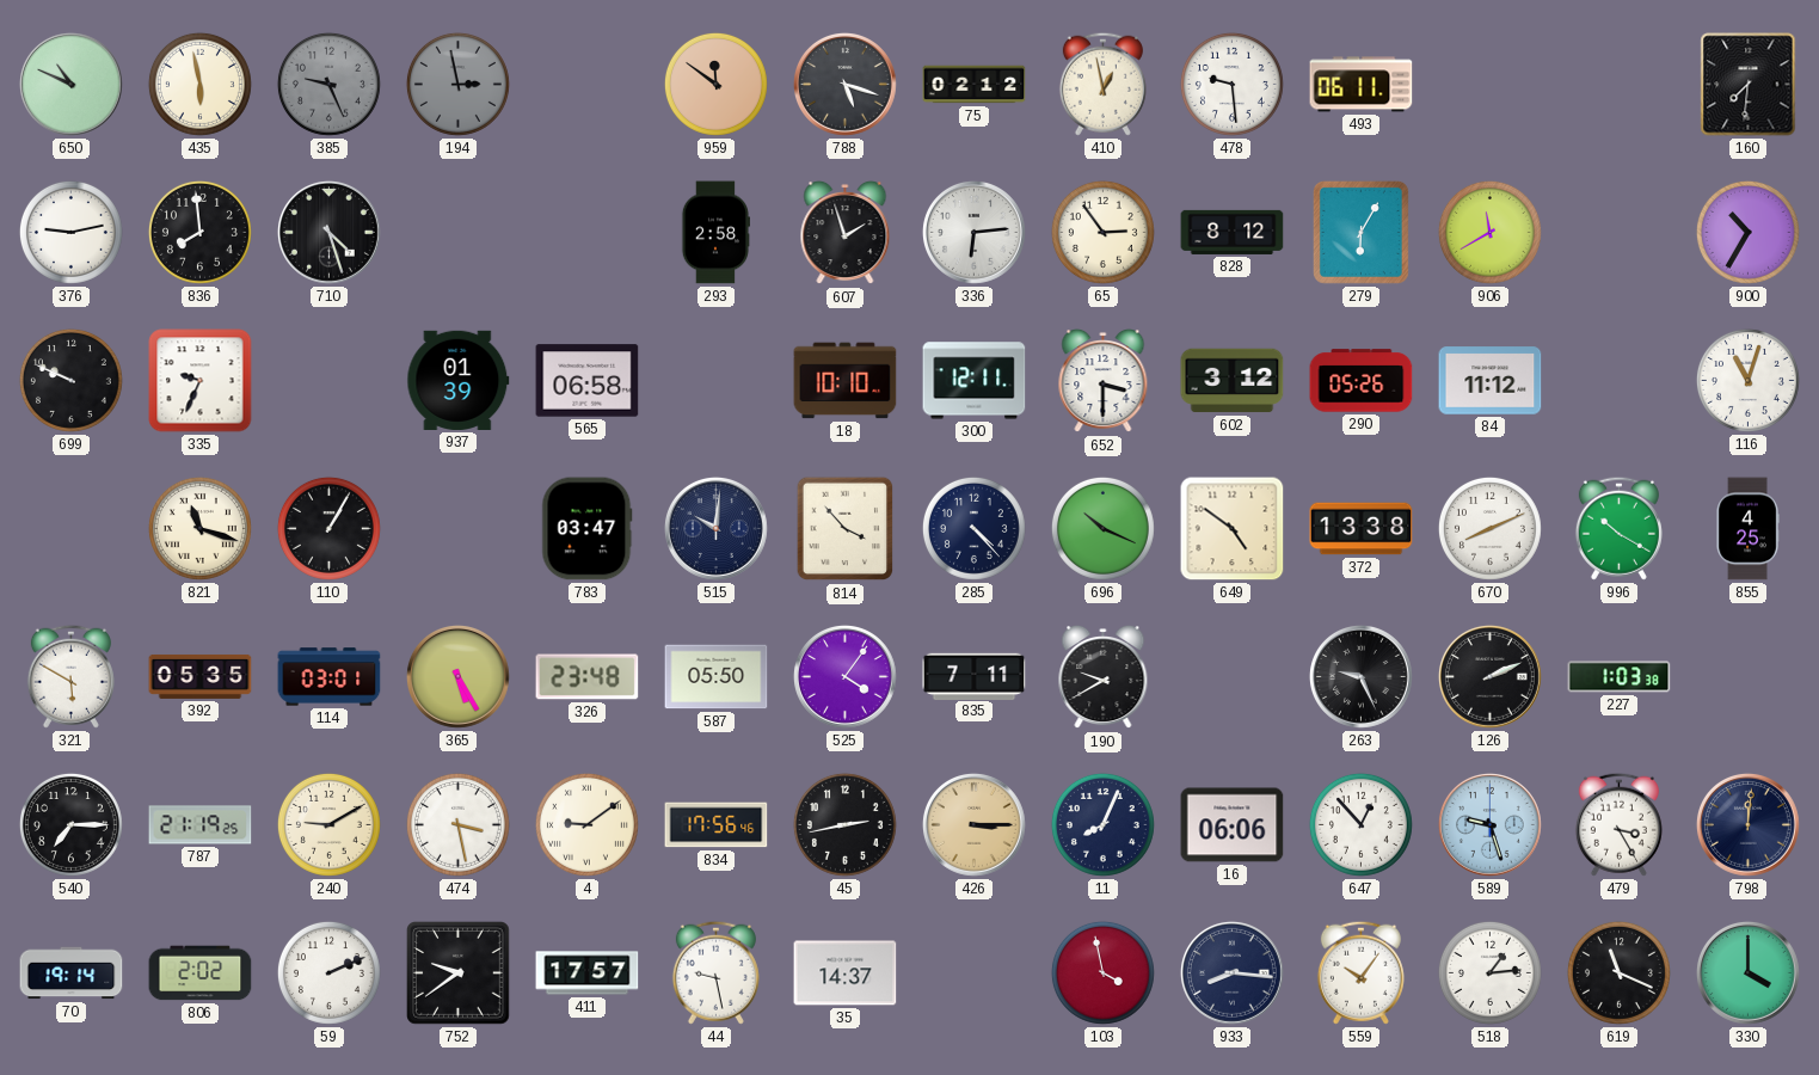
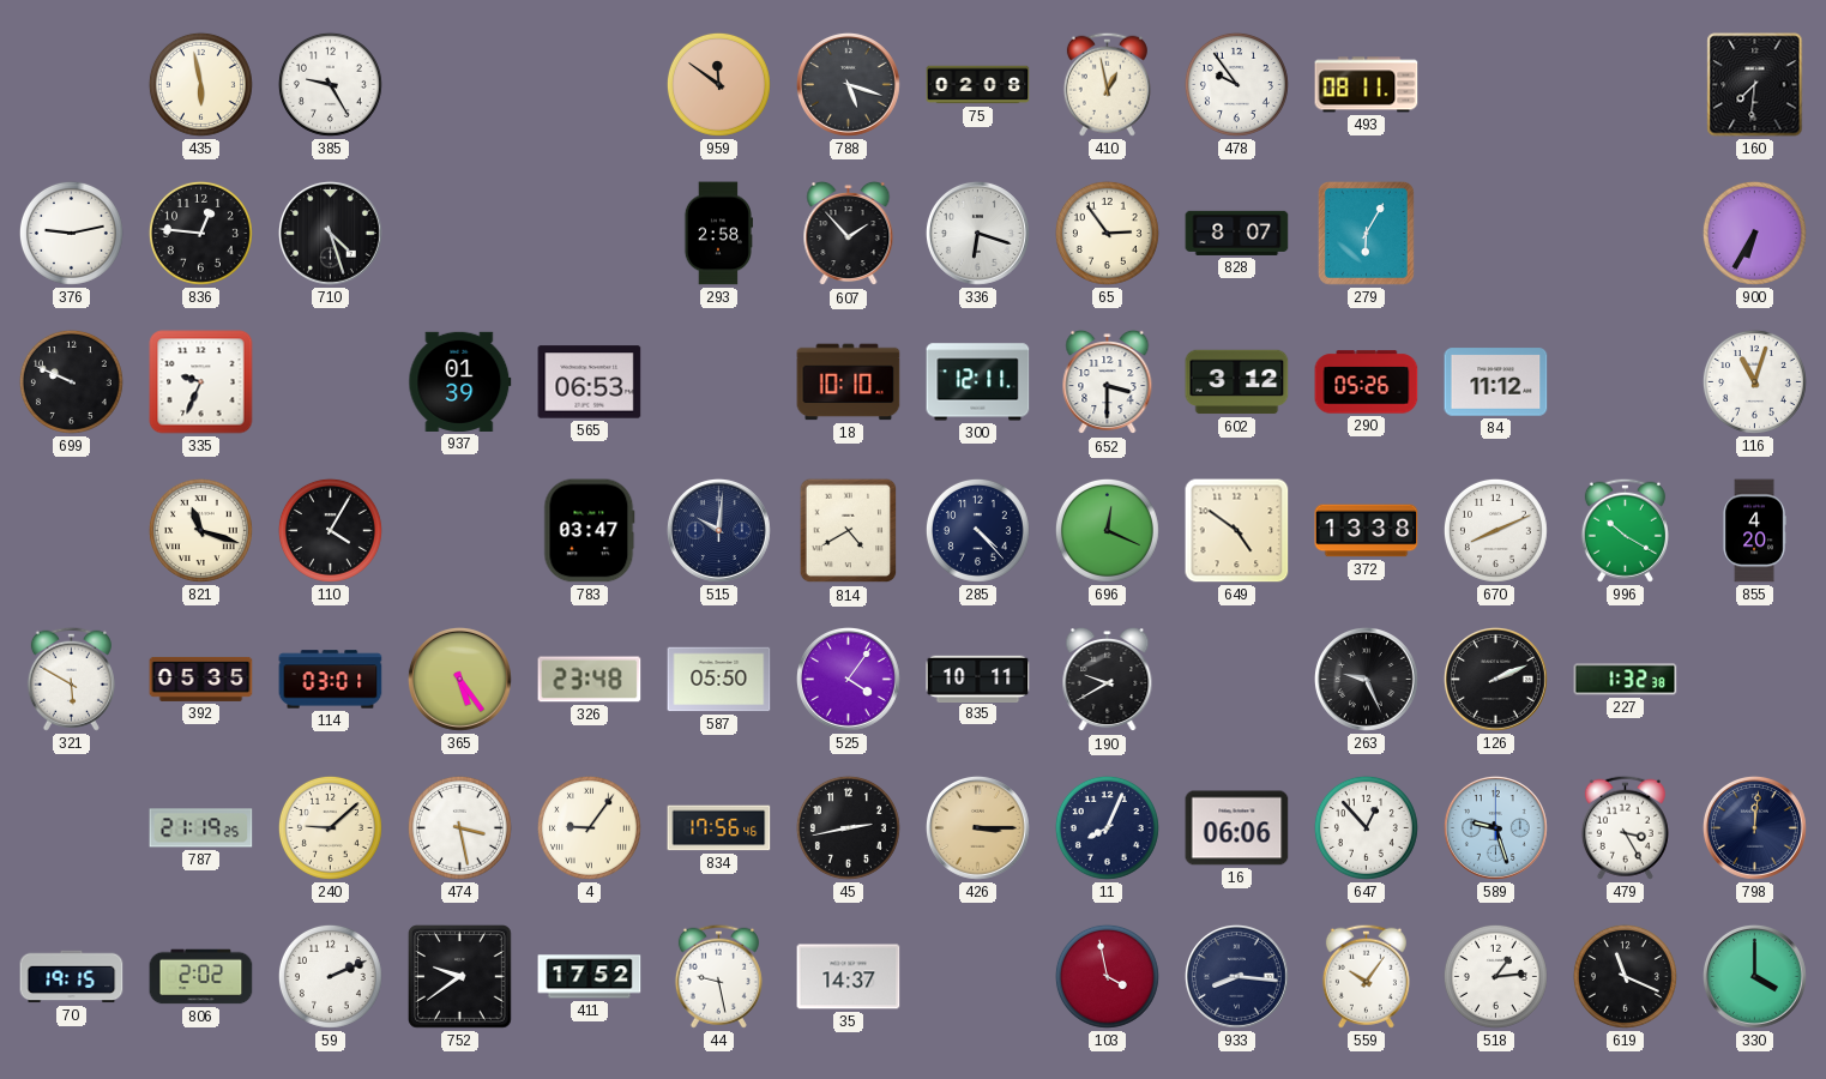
650: 10:49 -> none
385: 9:26 -> 9:25
385 dial: grey -> white
194: 2:58 -> none
75: 02:12 -> 02:08
478: 9:29 -> 9:54
493: 06:11 -> 08:11
836: 7:59 -> 12:46
607: 1:57 -> 1:53
336: 6:14 -> 6:18
828: 8:12 -> 8:07
906: 11:40 -> none
900: 10:35 -> 6:35
565: 06:58 -> 06:53
110: 1:05 -> 4:05
814: 3:53 -> 4:40
696: 10:19 -> 12:19
855: 4:25 -> 4:20
365: 5:25 -> 5:24
835: 7:11 -> 10:11
227: 1:03 -> 1:32
540: 7:15 -> none
240: 9:10 -> 9:08
4: 9:09 -> 9:06
70: 19:14 -> 19:15
411: 17:57 -> 17:52
